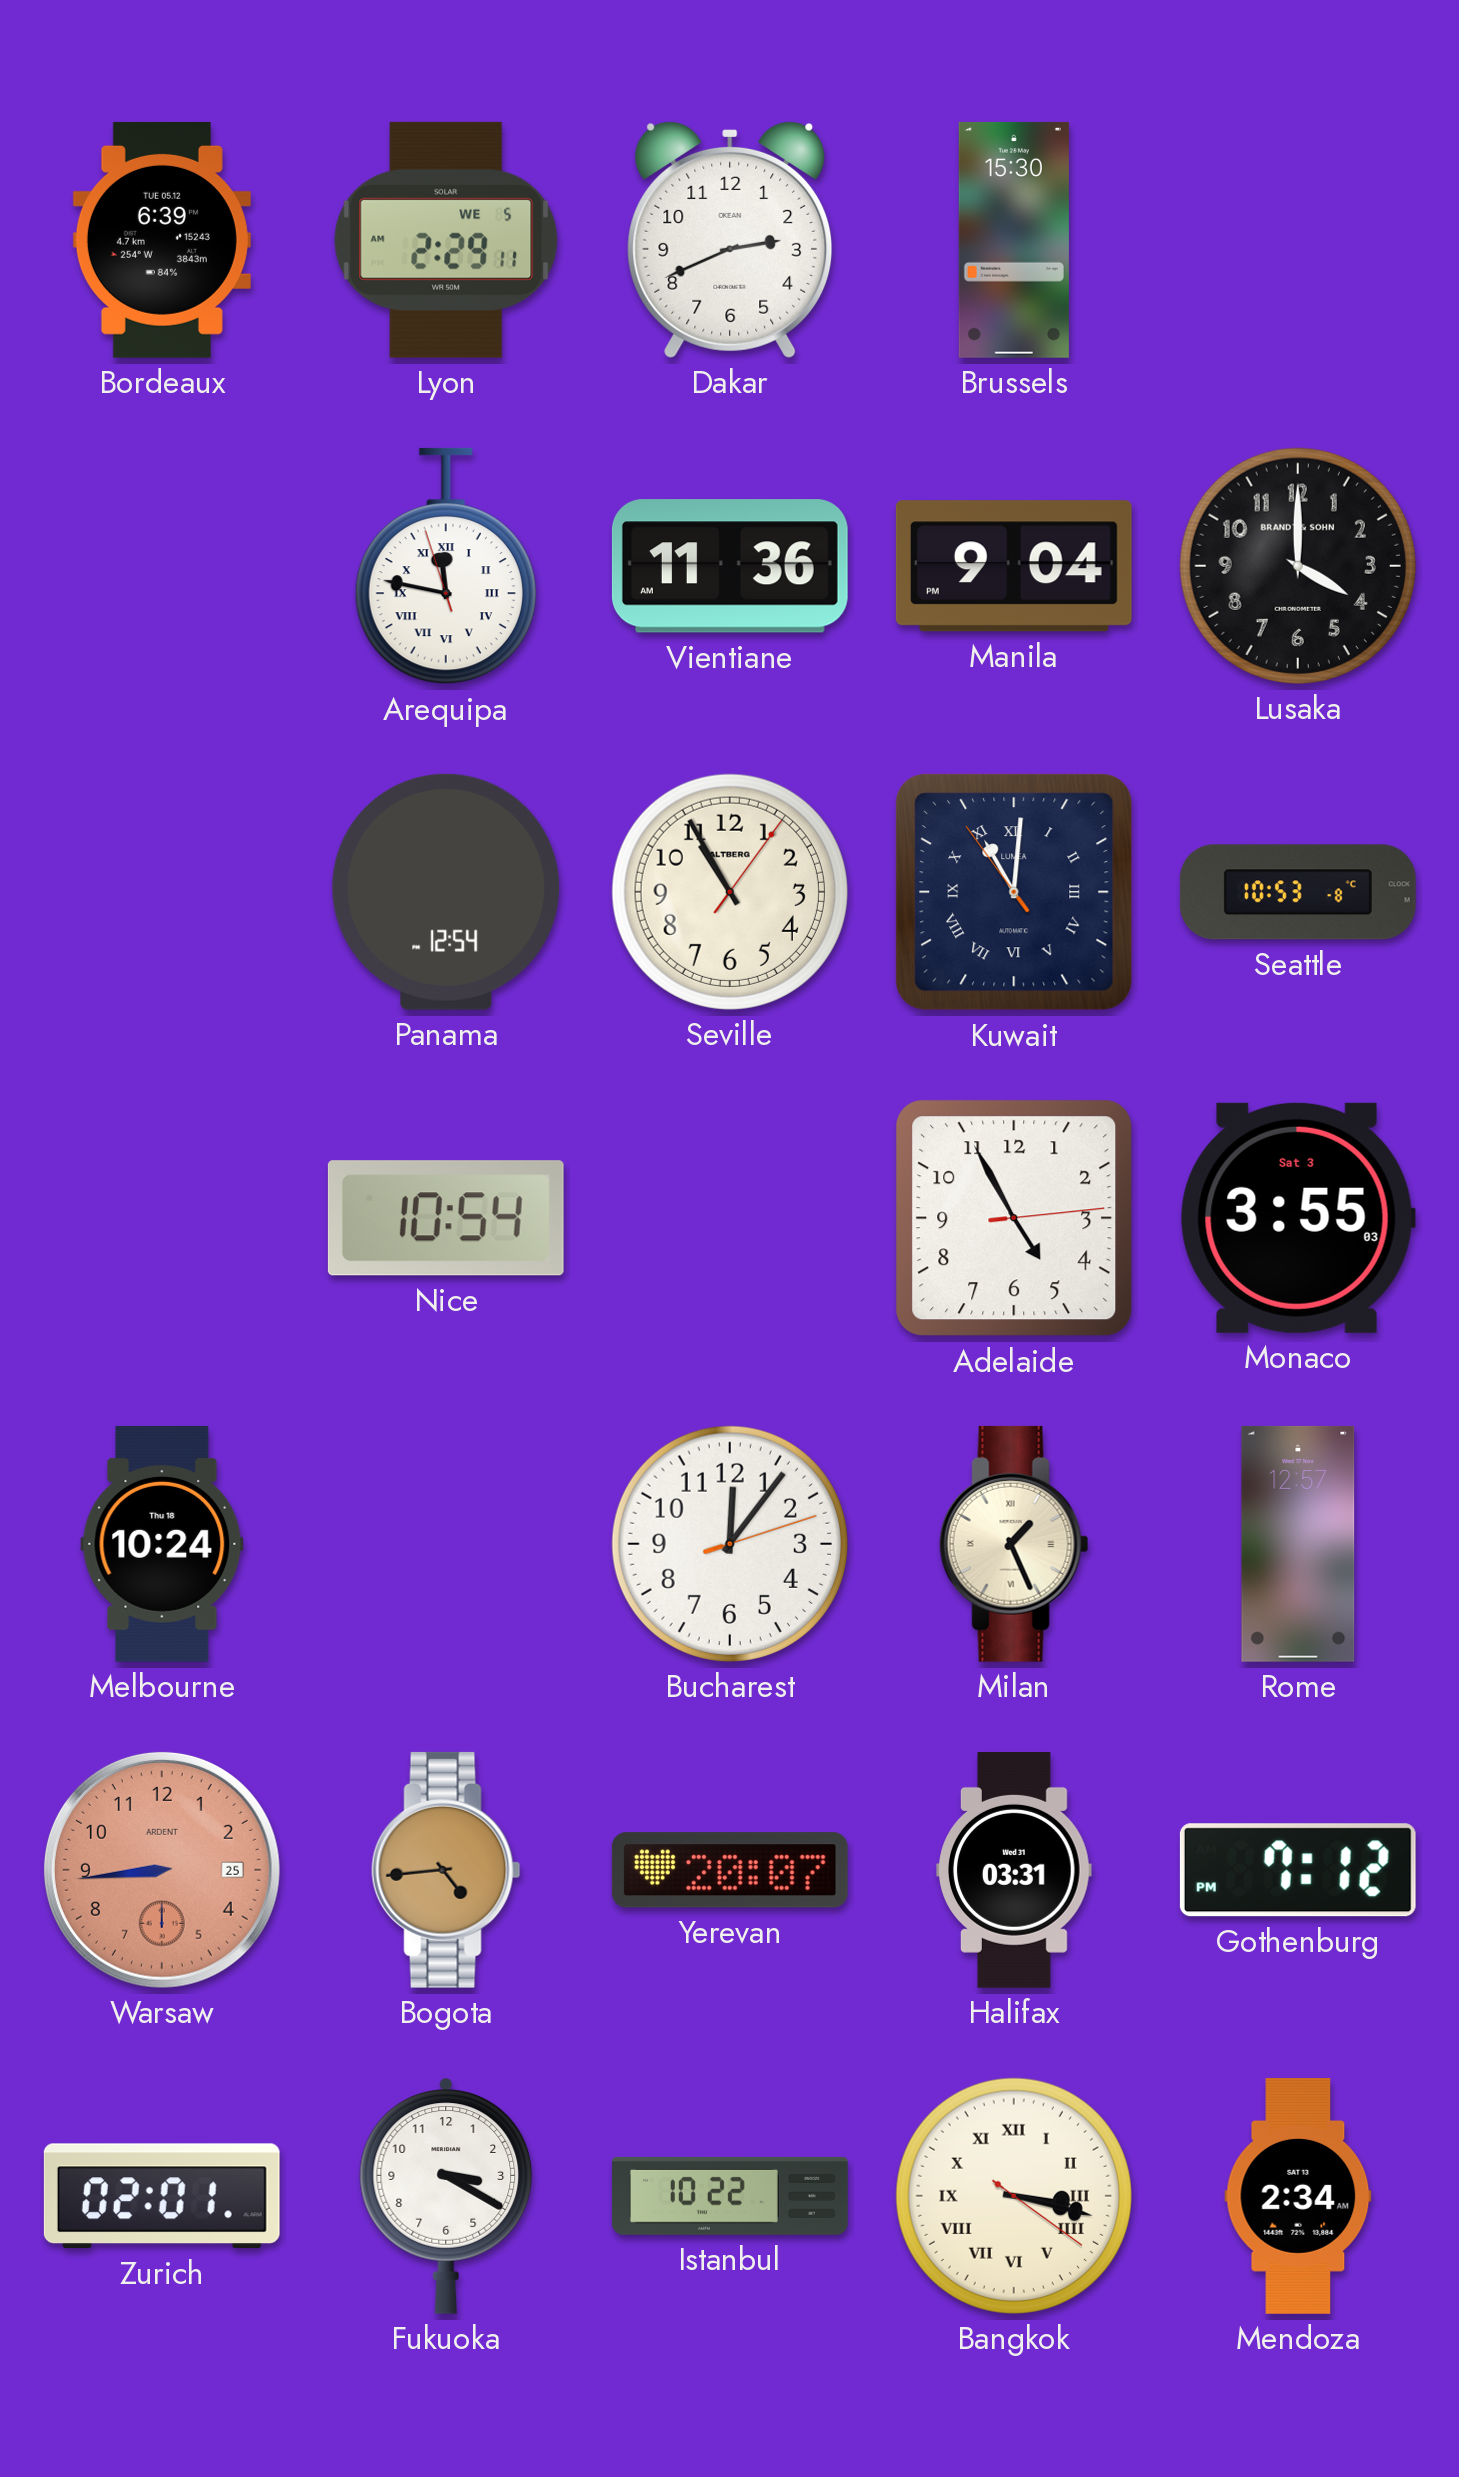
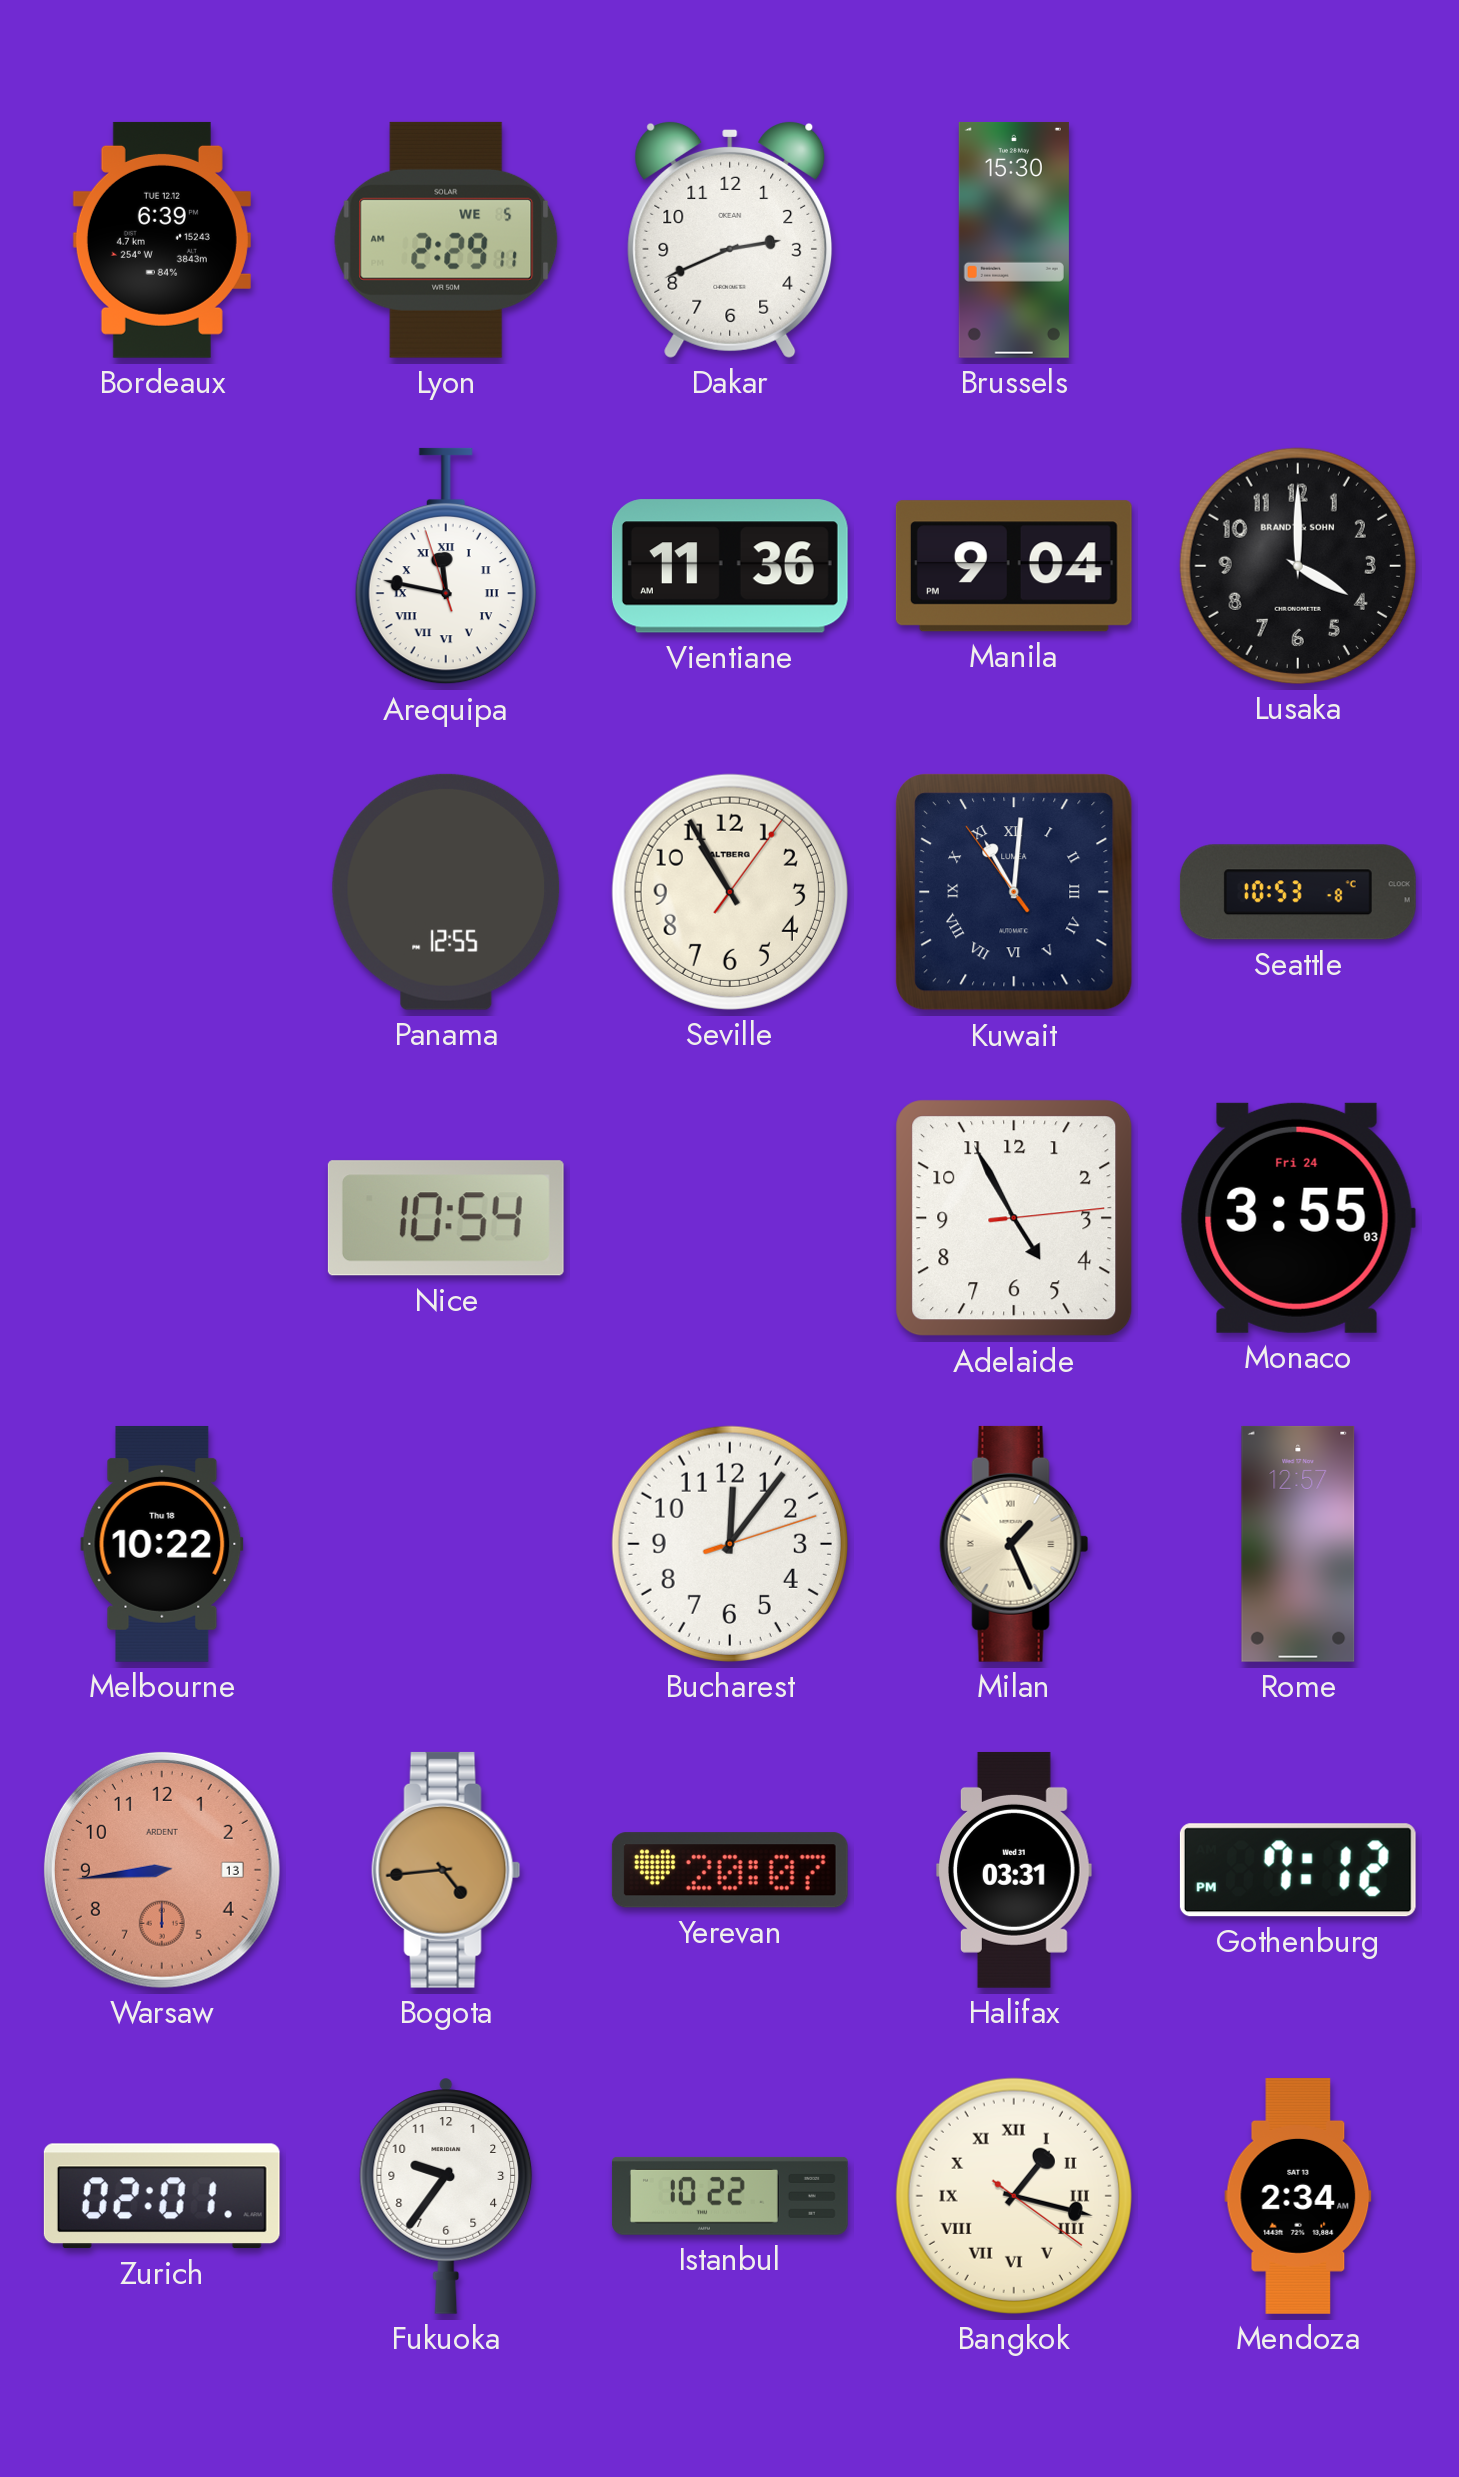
Bordeaux date: TUE 05.12 -> TUE 12.12
Panama: 12:54 -> 12:55
Monaco date: Sat 3 -> Fri 24
Melbourne: 10:24 -> 10:22
Warsaw date: 25 -> 13
Fukuoka: 3:20 -> 9:36
Bangkok: 3:17 -> 1:17
